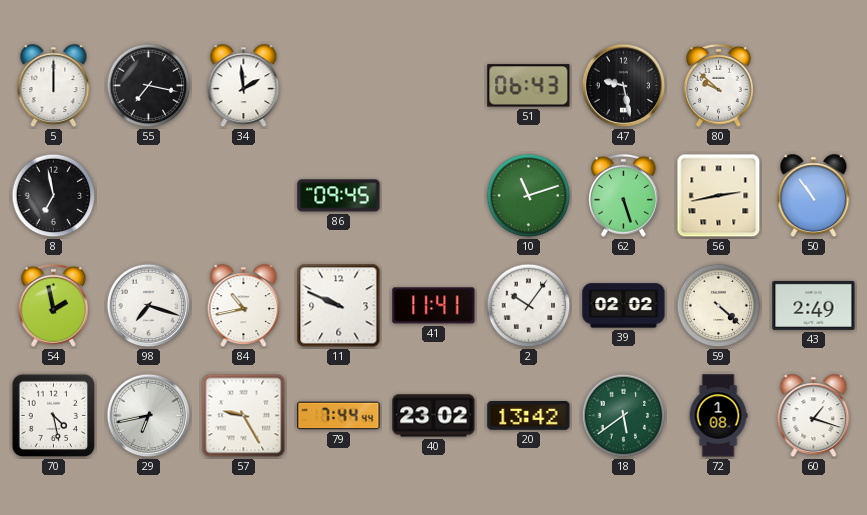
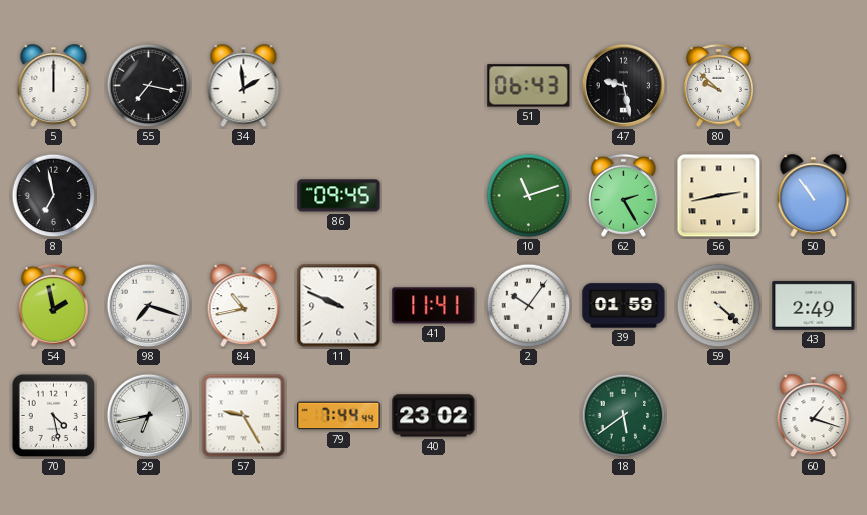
62: 5:27 -> 2:25
39: 02:02 -> 01:59
20: 13:42 -> none
72: 1:08 -> none
